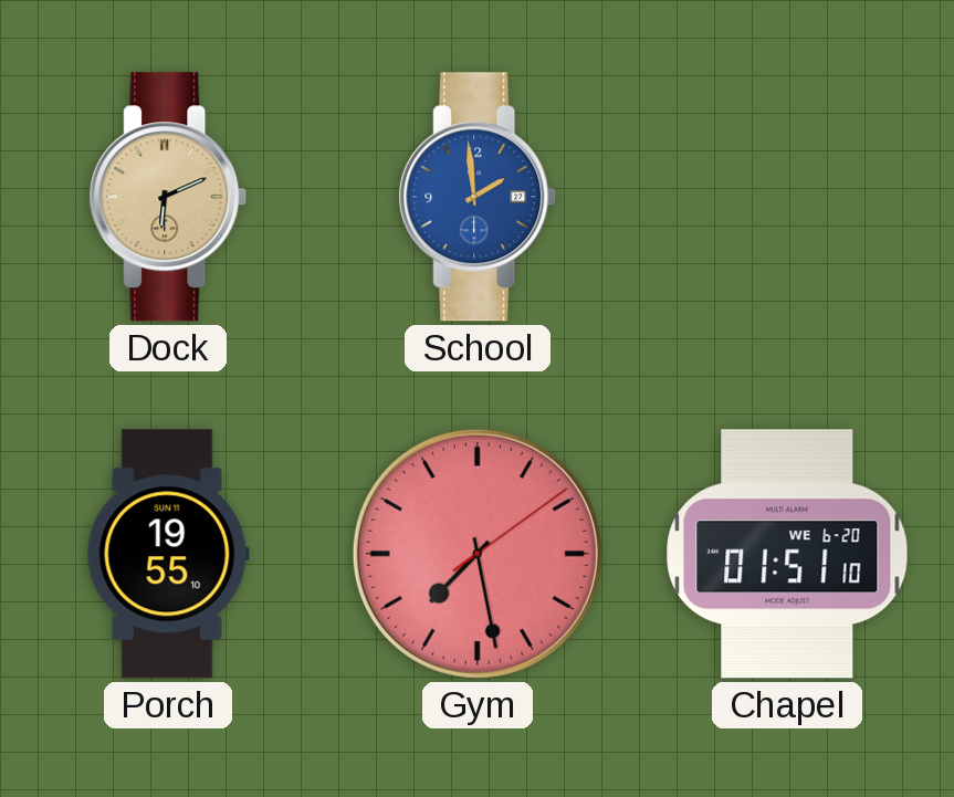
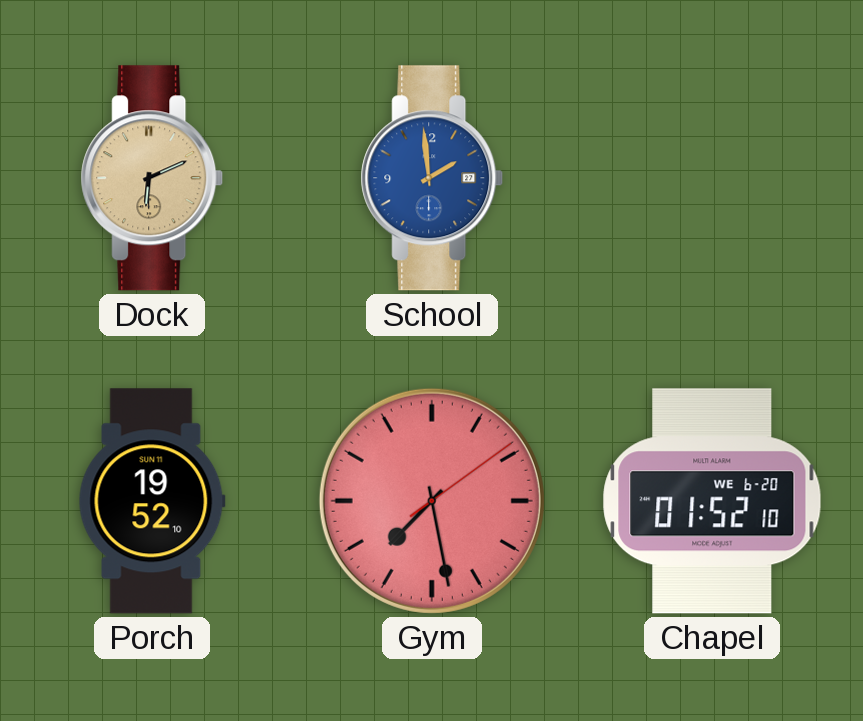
Porch: 19:55 -> 19:52
Chapel: 01:51 -> 01:52
